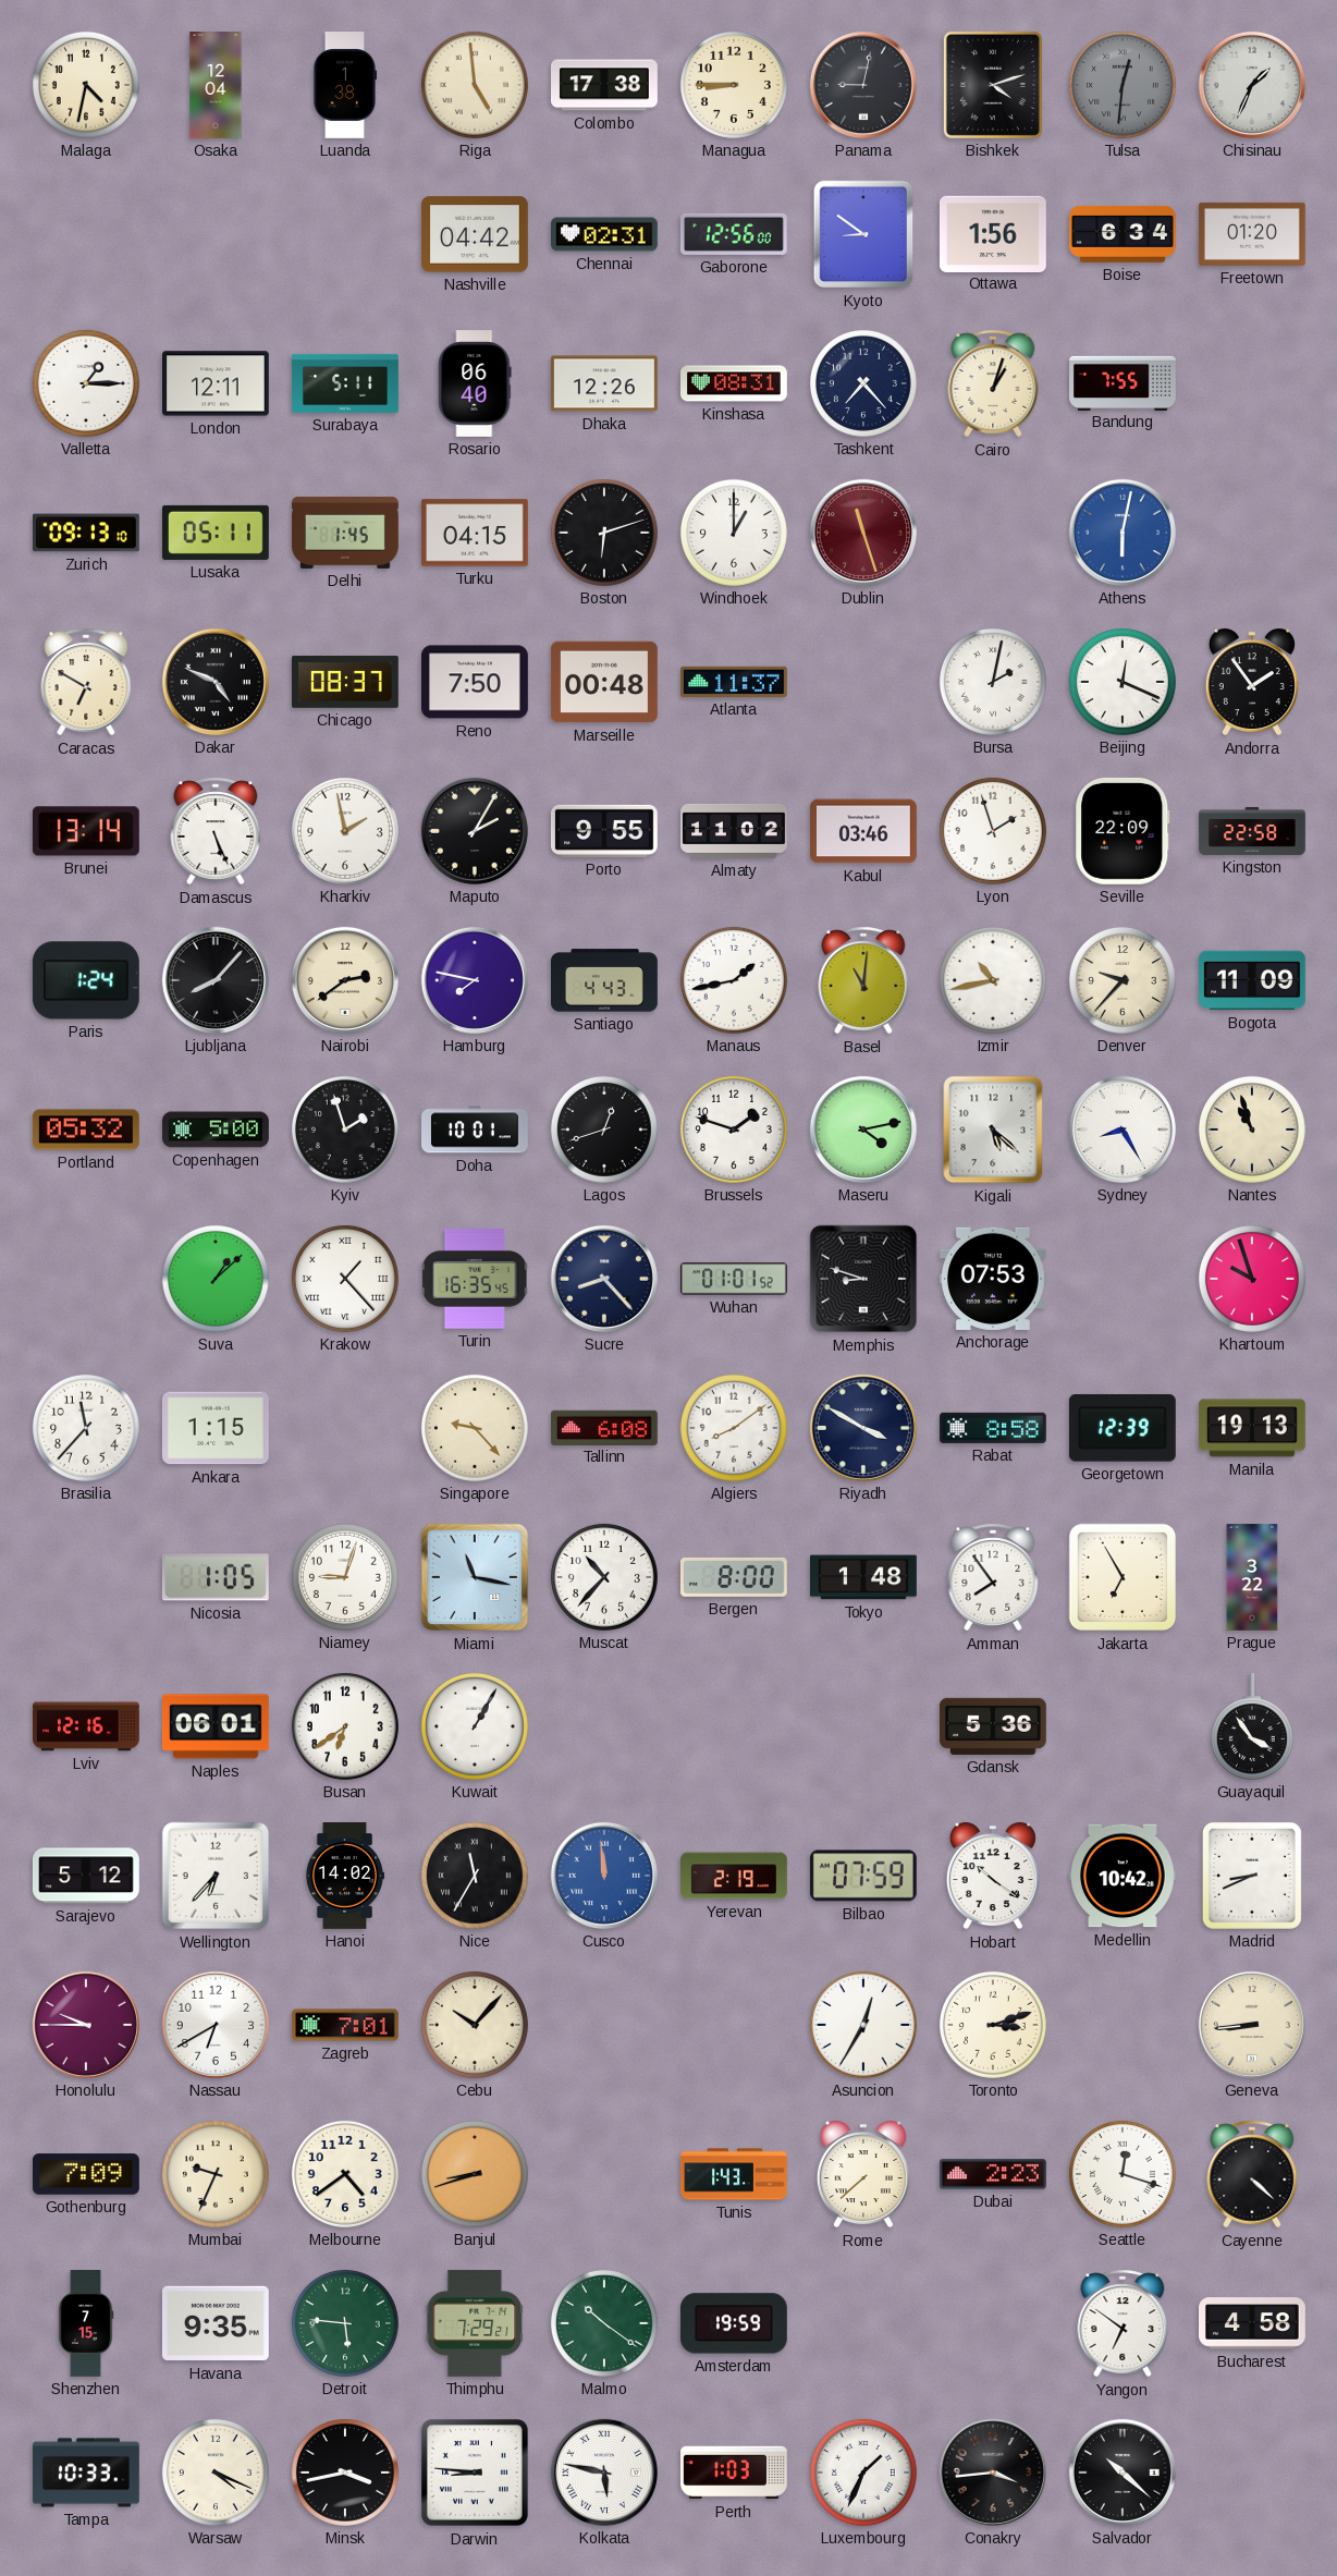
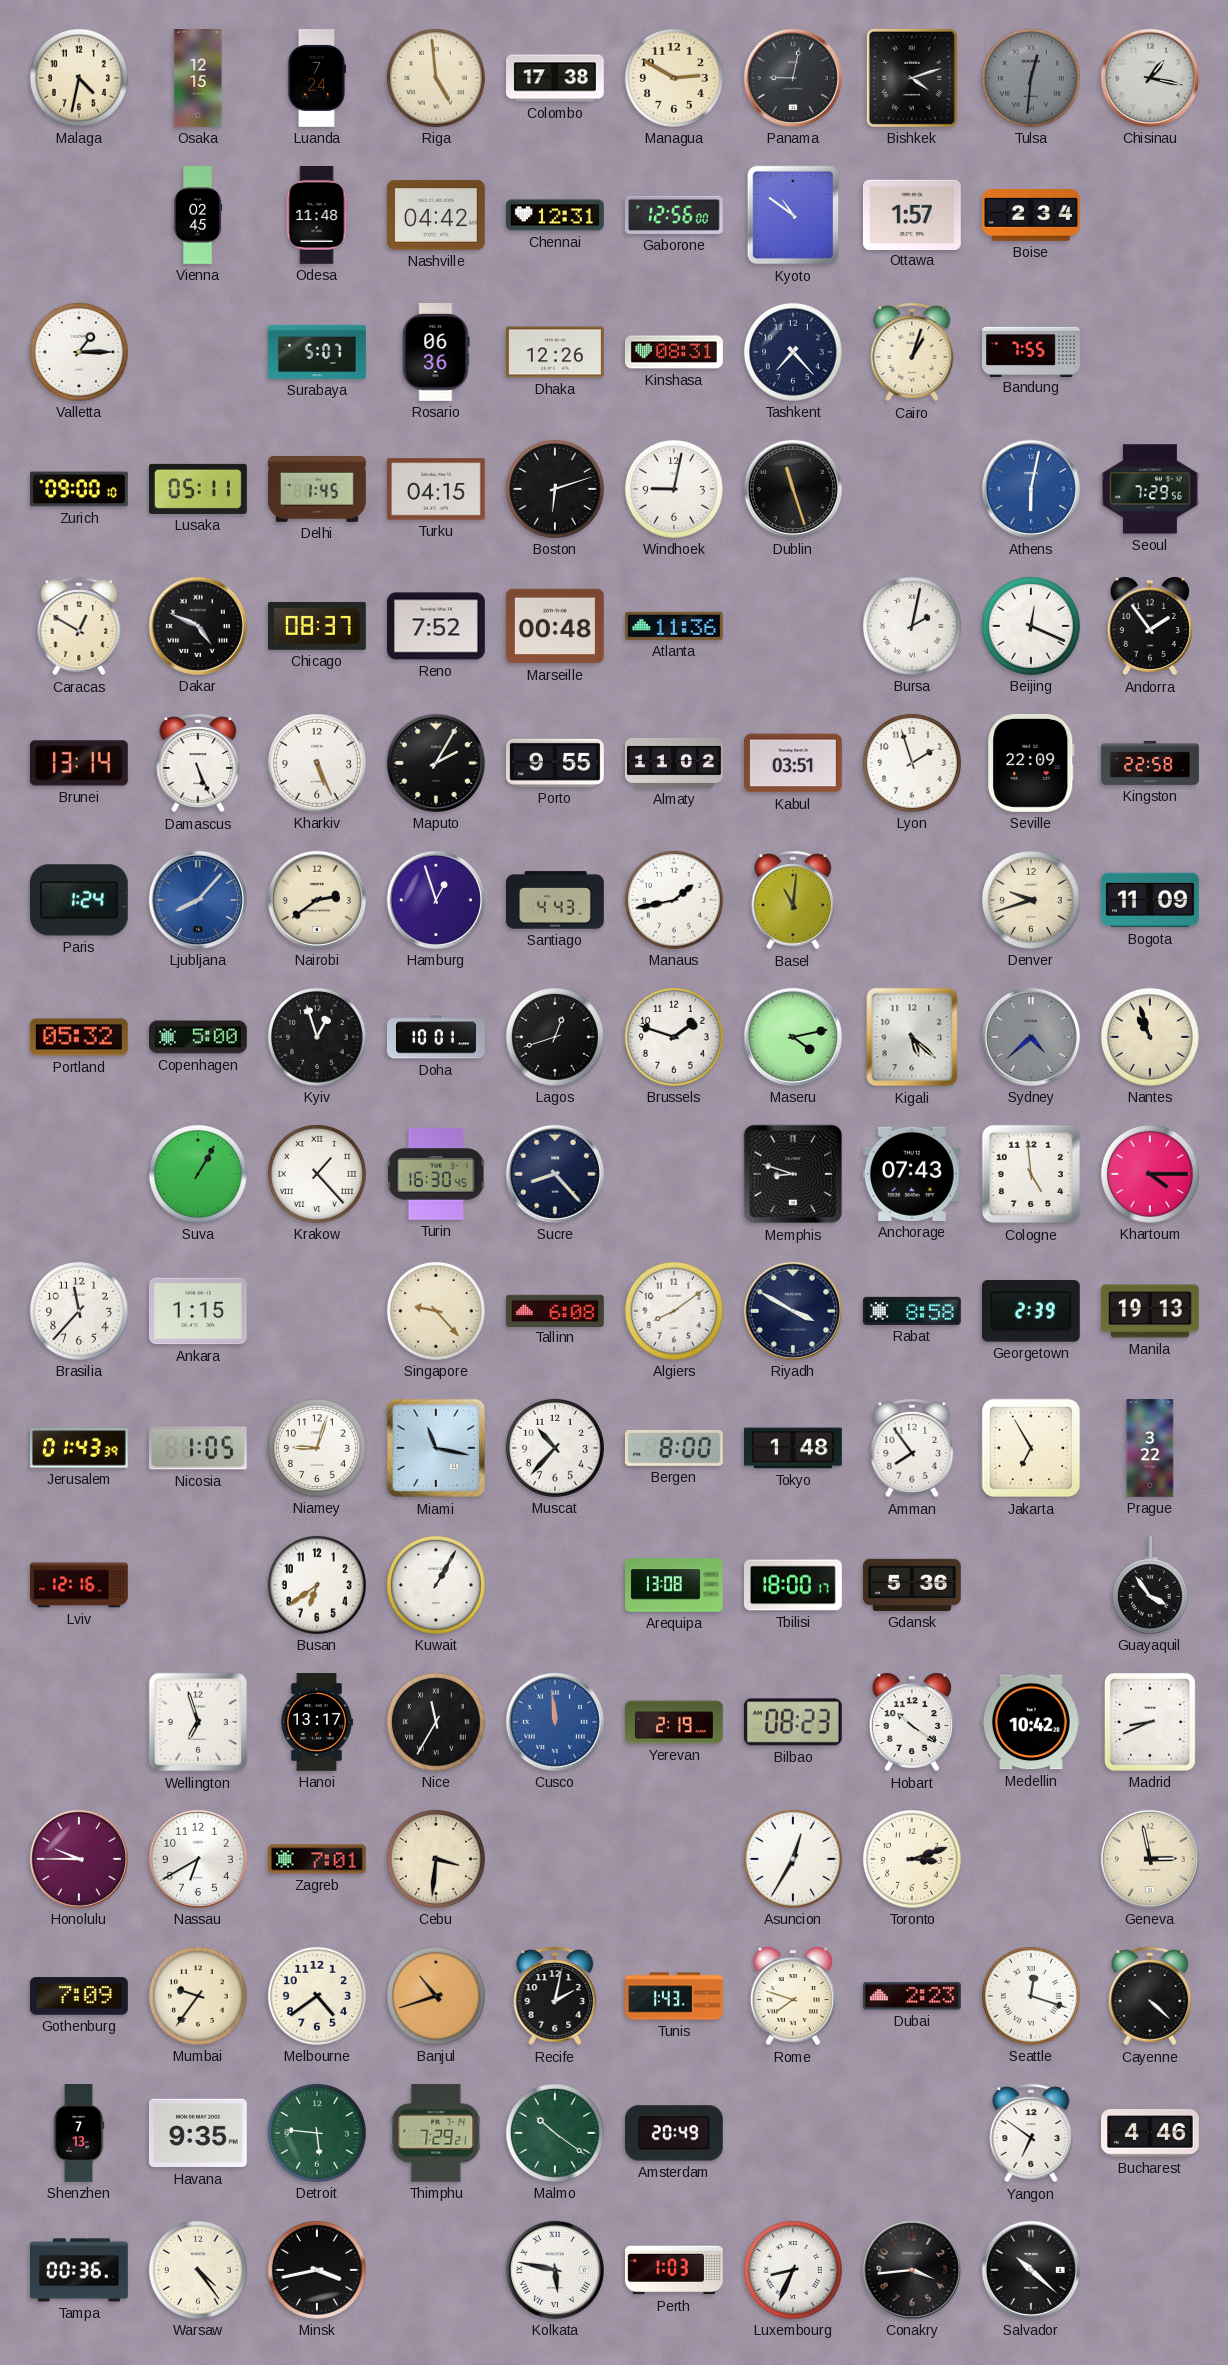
Osaka: 12:04 -> 12:15
Luanda: 1:38 -> 7:24
Managua: 8:45 -> 2:50
Chisinau: 1:34 -> 1:17
Vienna: none -> 02:45
Odesa: none -> 11:48
Chennai: 02:31 -> 12:31
Kyoto: 8:51 -> 10:51
Ottawa: 1:56 -> 1:57
Boise: 6:34 -> 2:34
Freetown: 01:20 -> none
London: 12:11 -> none
Surabaya: 5:11 -> 5:07
Rosario: 06:40 -> 06:36
Zurich: 09:13 -> 09:00
Windhoek: 1:00 -> 9:02
Dublin dial: burgundy -> black
Seoul: none -> 7:29
Caracas: 6:50 -> 12:50
Reno: 7:50 -> 7:52
Atlanta: 11:37 -> 11:36
Kharkiv: 1:58 -> 5:26
Kabul: 03:46 -> 03:51
Ljubljana dial: black -> blue
Hamburg: 7:47 -> 12:57
Izmir: 10:43 -> none
Denver: 9:37 -> 9:42
Kyiv: 1:57 -> 12:57
Sydney: 8:25 -> 4:38
Sydney dial: white -> grey
Suva: 1:08 -> 1:05
Turin: 16:35 -> 16:30
Wuhan: 01:01 -> none
Anchorage: 07:53 -> 07:43
Cologne: none -> 4:59
Khartoum: 9:57 -> 4:15
Georgetown: 12:39 -> 2:39
Jerusalem: none -> 01:43
Naples: 06:01 -> none
Arequipa: none -> 13:08
Tbilisi: none -> 18:00
Sarajevo: 5:12 -> none
Wellington: 6:37 -> 6:57
Hanoi: 14:02 -> 13:17
Bilbao: 07:59 -> 08:23
Cebu: 10:07 -> 3:31
Geneva: 8:44 -> 2:58
Mumbai: 9:34 -> 9:36
Banjul: 8:42 -> 10:42
Recife: none -> 2:02
Rome: 7:38 -> 7:48
Shenzhen: 7:15 -> 7:13
Amsterdam: 19:59 -> 20:49
Bucharest: 4:58 -> 4:46
Tampa: 10:33 -> 00:36
Warsaw: 4:19 -> 4:24
Darwin: 8:46 -> none
Luxembourg: 1:34 -> 8:34
